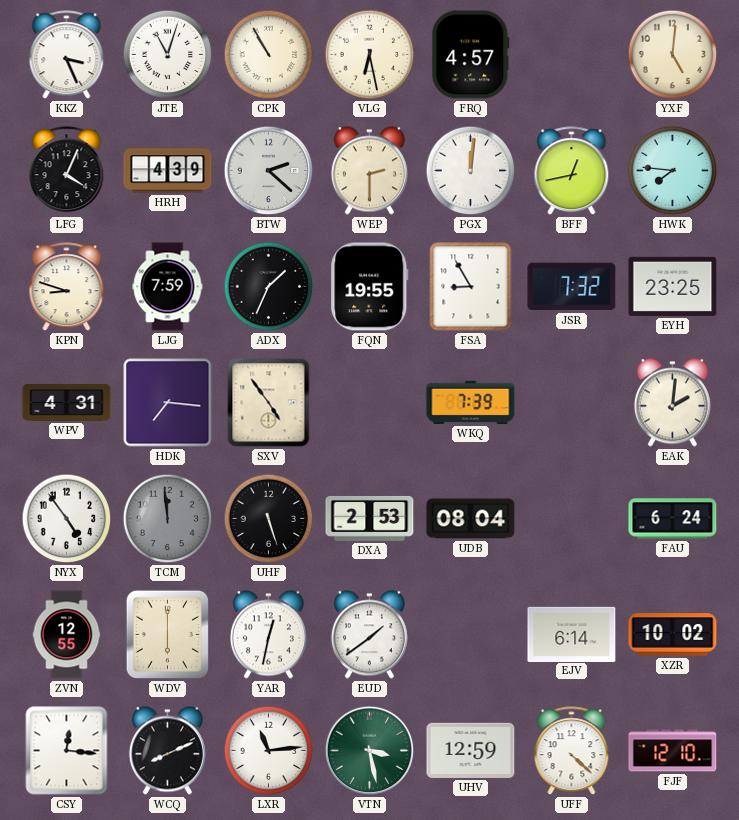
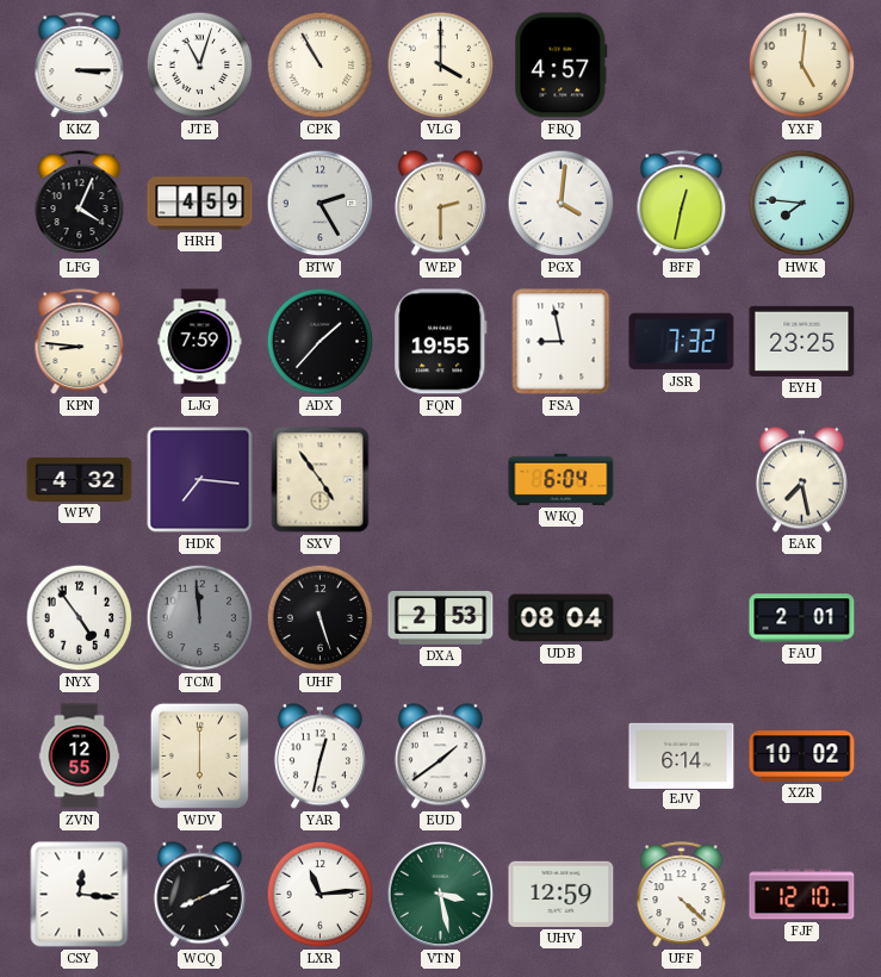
KKZ: 3:26 -> 3:15
VLG: 6:28 -> 4:00
HRH: 4:39 -> 4:59
BTW: 2:22 -> 2:25
PGX: 12:01 -> 4:01
BFF: 12:43 -> 12:32
KPN: 8:48 -> 8:46
ADX: 1:34 -> 1:37
FSA: 8:55 -> 8:58
WPV: 4:31 -> 4:32
WKQ: 7:39 -> 6:04
EAK: 2:01 -> 7:28
FAU: 6:24 -> 2:01
